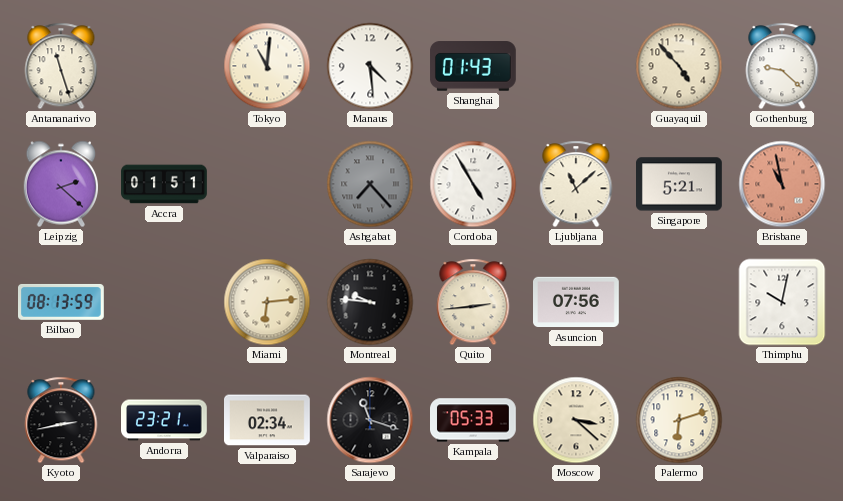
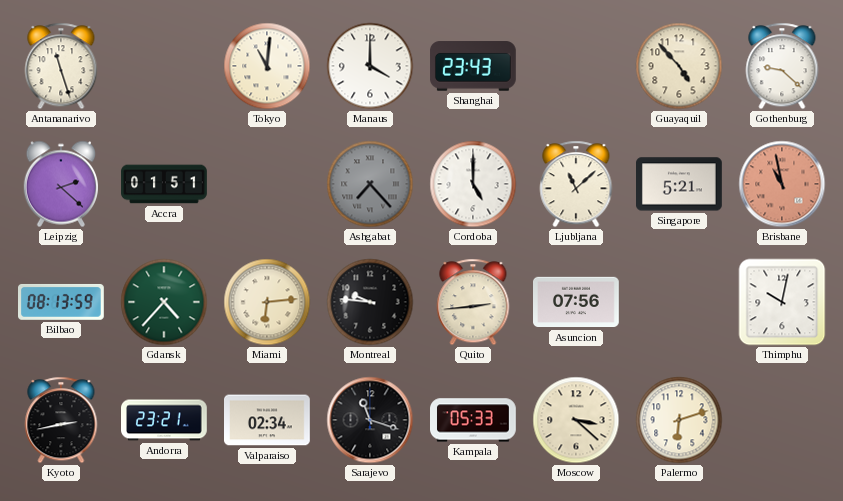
Manaus: 4:29 -> 4:00
Shanghai: 01:43 -> 23:43
Cordoba: 4:55 -> 5:00
Gdansk: none -> 4:37
